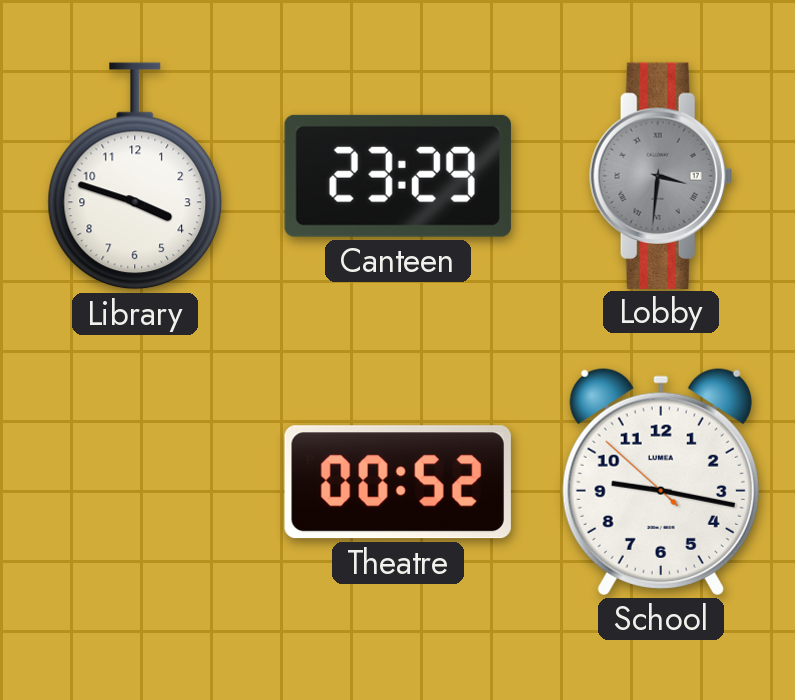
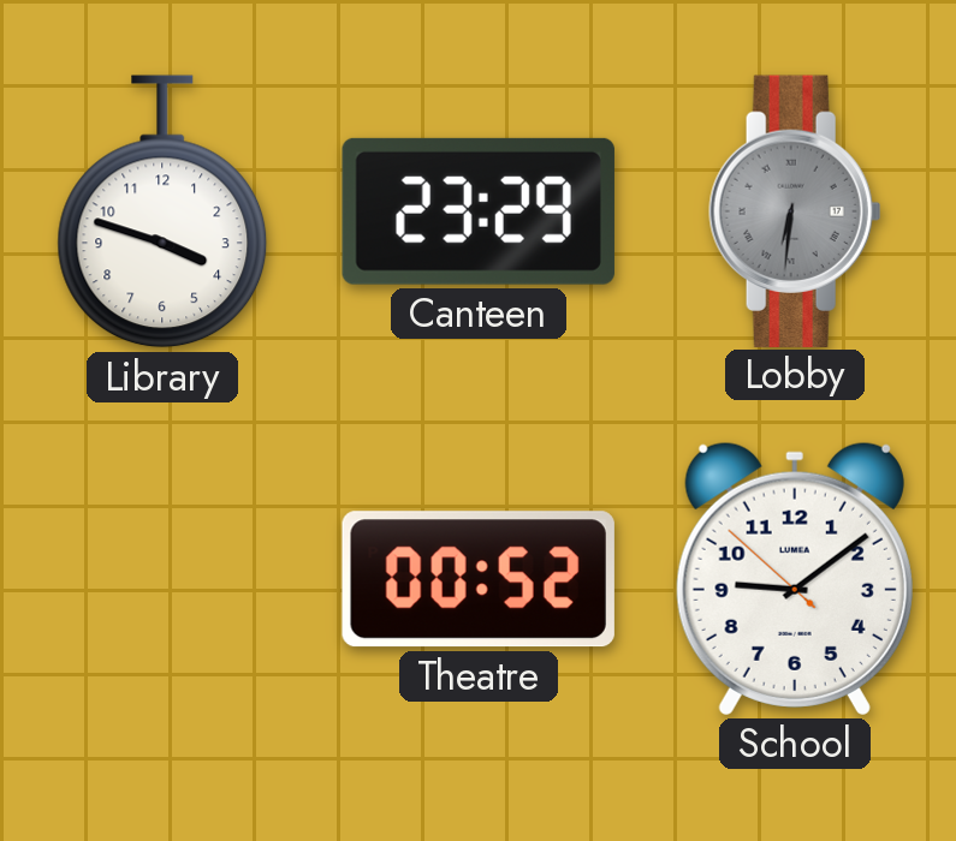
Lobby: 3:31 -> 6:31
School: 9:16 -> 9:08
